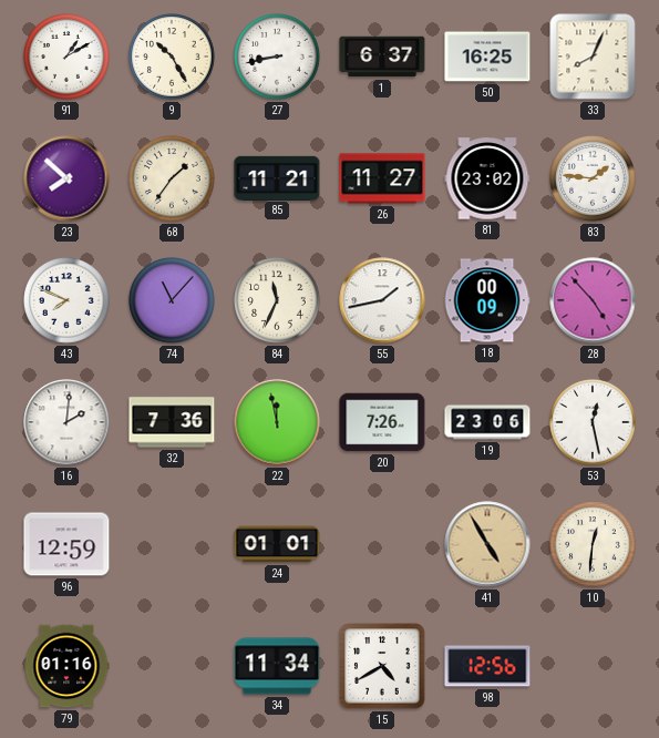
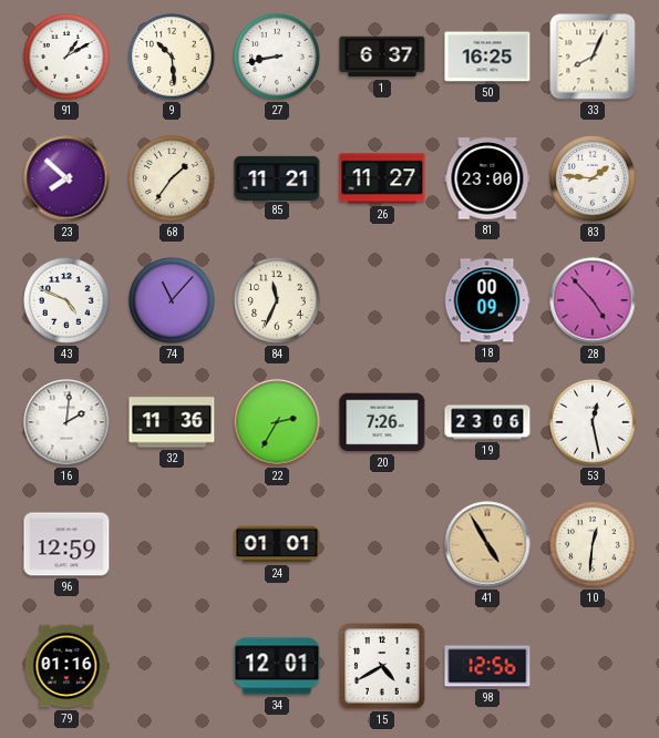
9: 10:25 -> 10:29
81: 23:02 -> 23:00
43: 7:49 -> 4:49
55: 1:43 -> none
32: 7:36 -> 11:36
22: 11:58 -> 2:35
34: 11:34 -> 12:01
